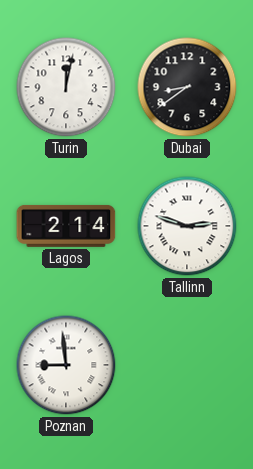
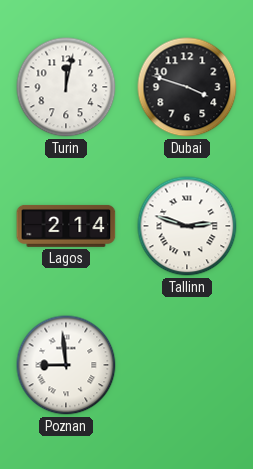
Dubai: 8:39 -> 3:48
